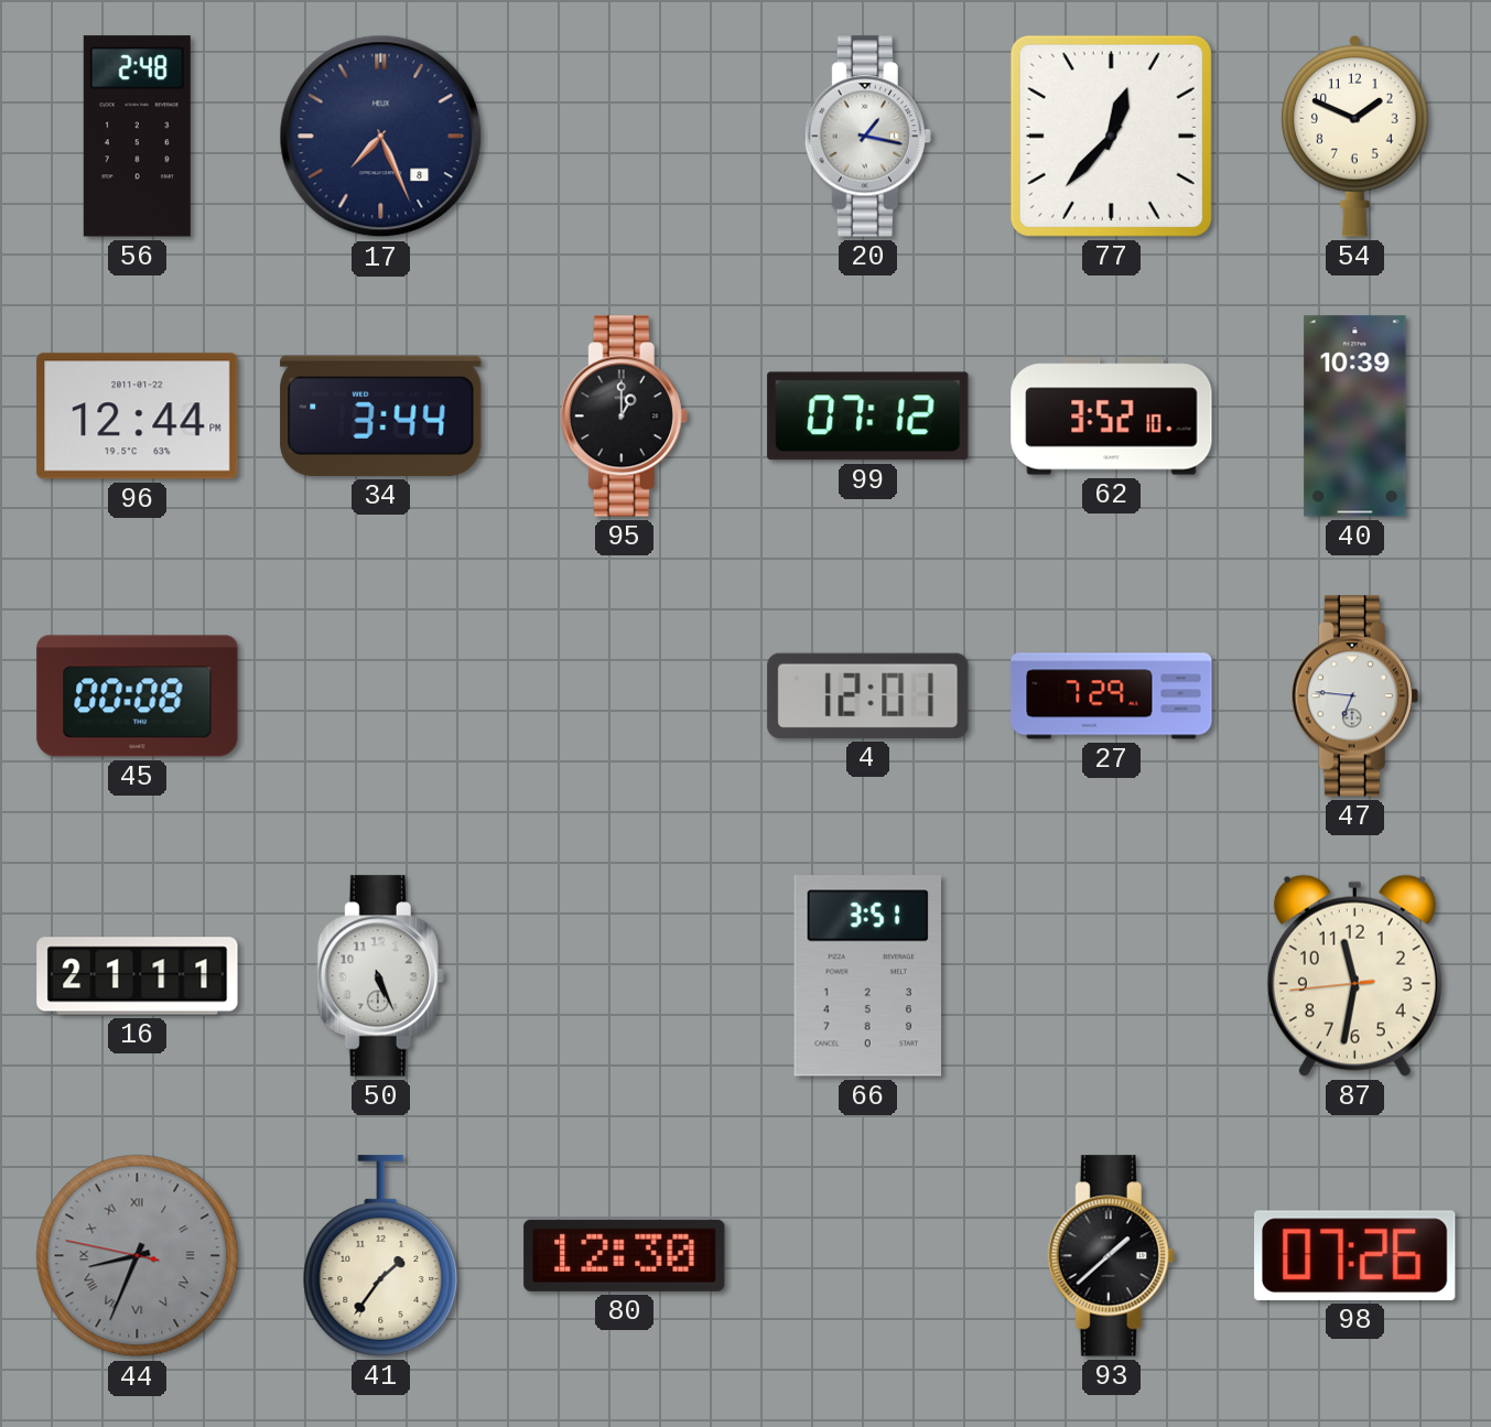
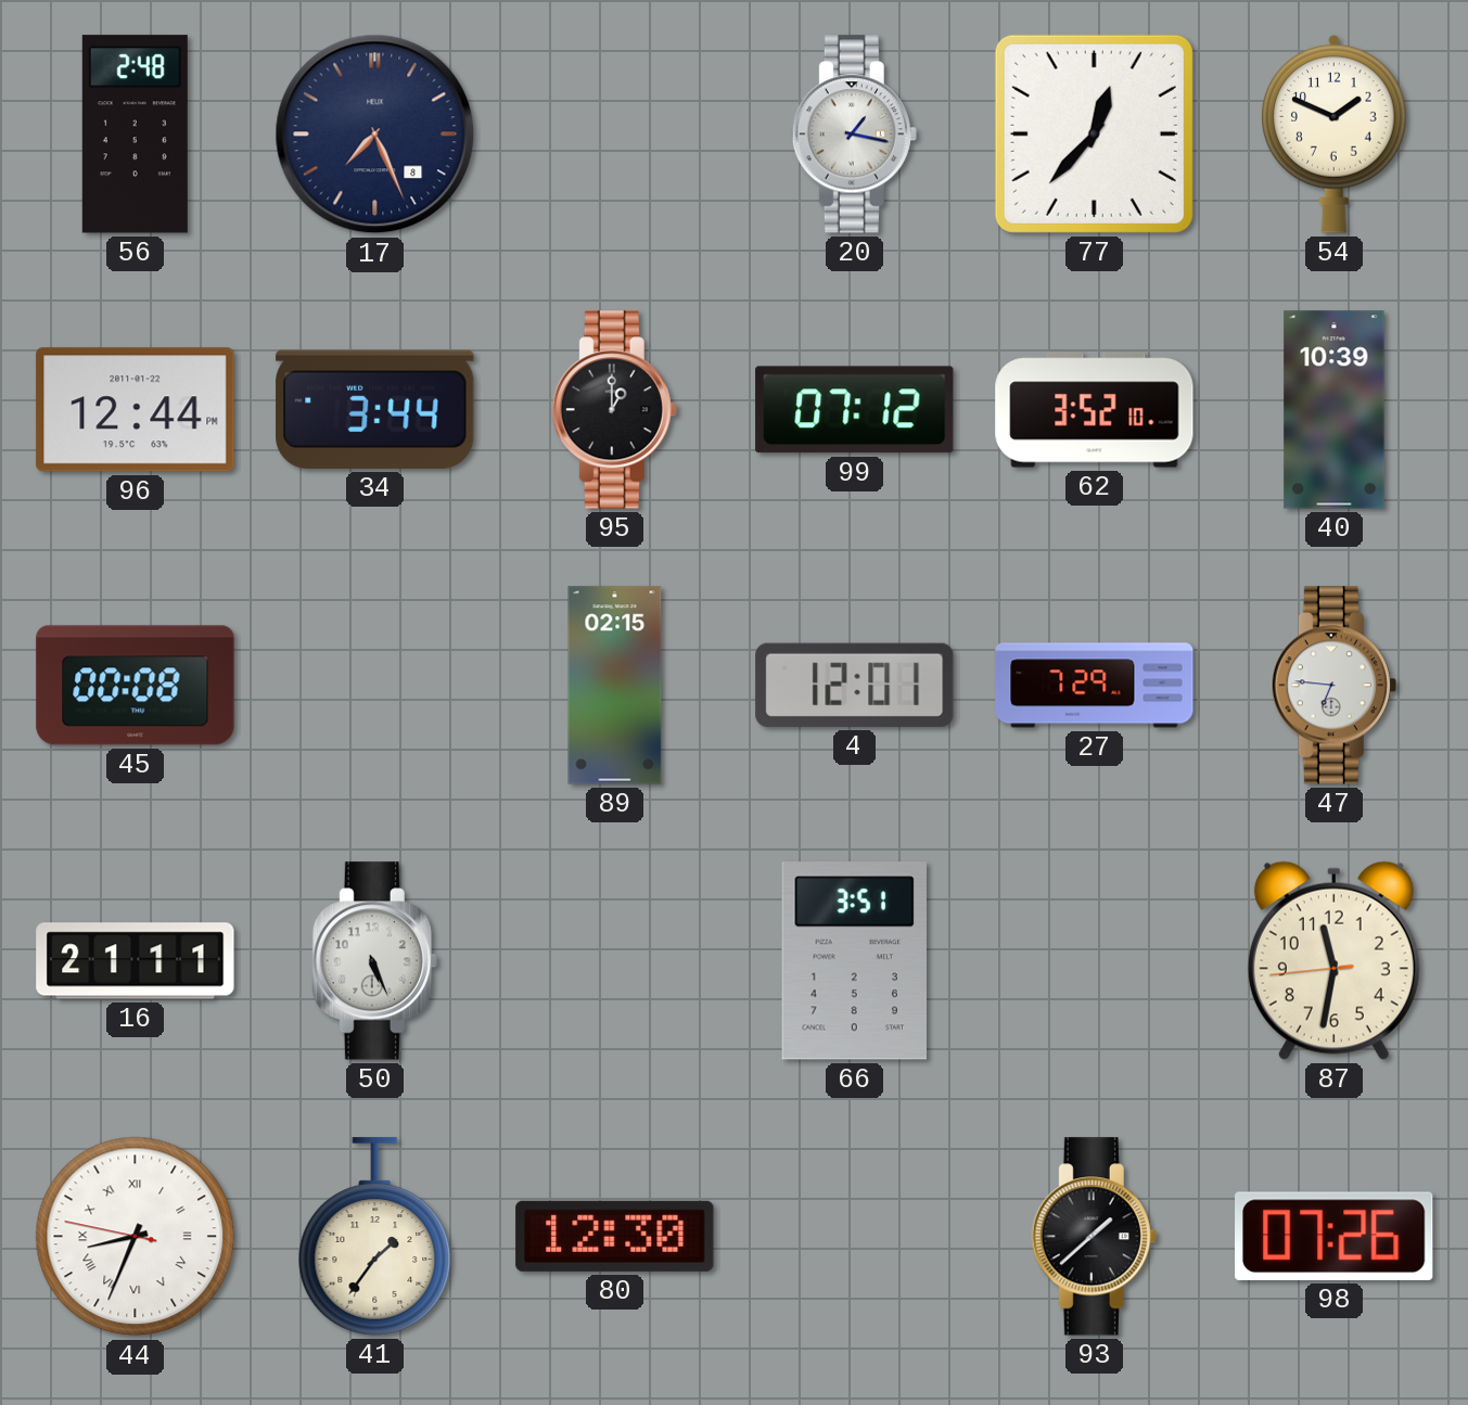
89: none -> 02:15
44 dial: grey -> white
